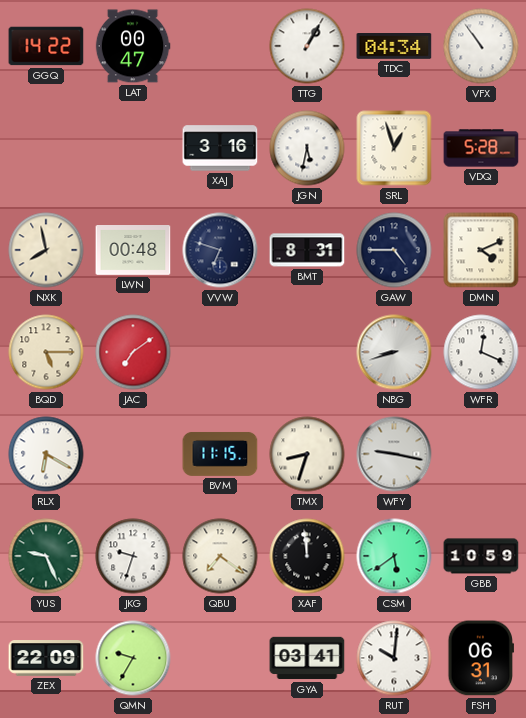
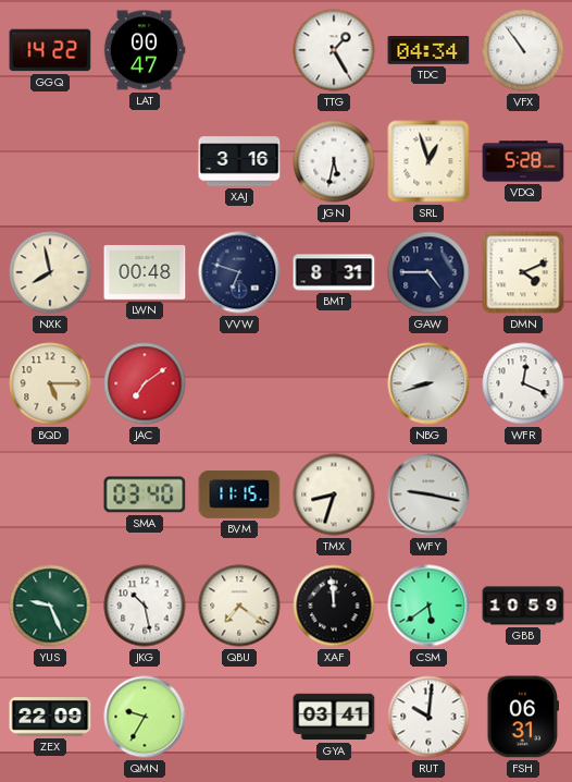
TTG: 1:05 -> 1:25
RLX: 6:20 -> none
SMA: none -> 03:40
JKG: 9:33 -> 10:28
